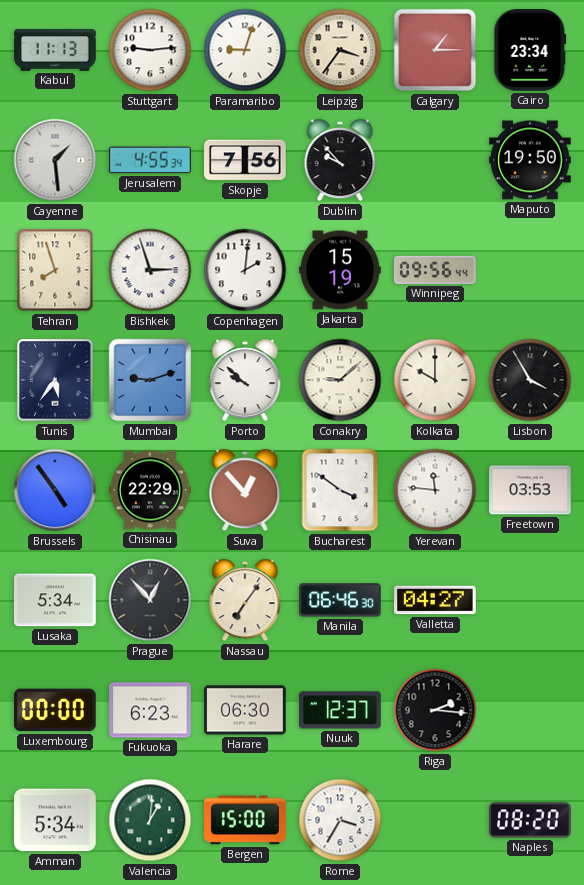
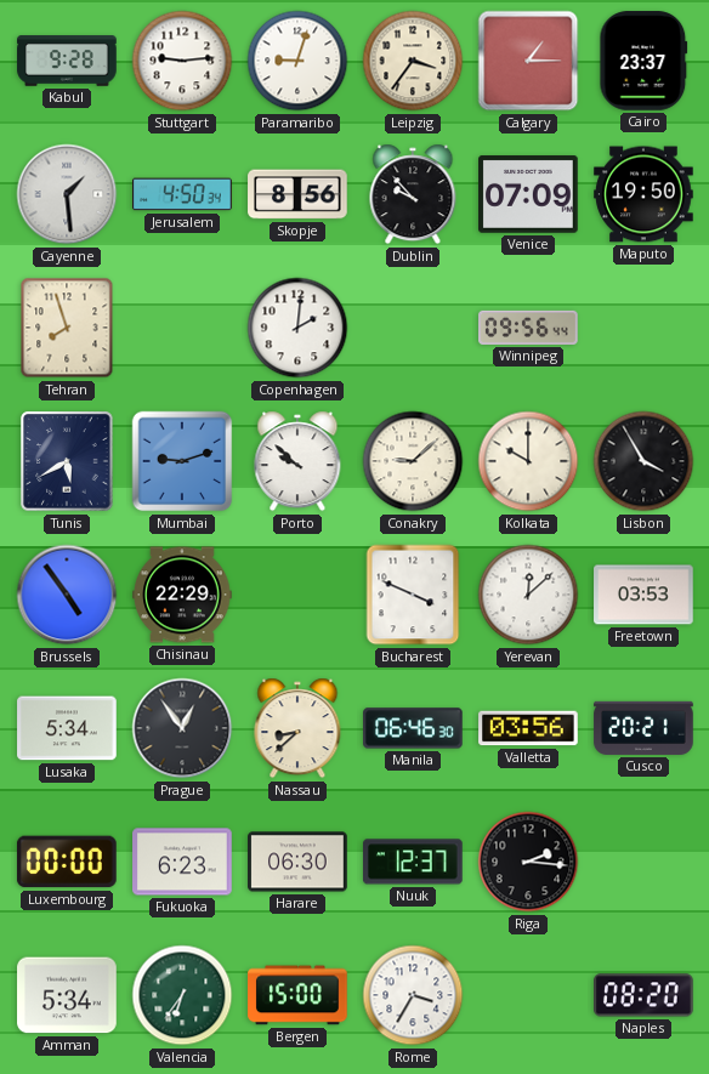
Kabul: 11:13 -> 9:28
Cairo: 23:34 -> 23:37
Jerusalem: 4:55 -> 4:50
Skopje: 7:56 -> 8:56
Venice: none -> 07:09
Bishkek: 2:57 -> none
Jakarta: 15:19 -> none
Tunis: 5:36 -> 5:40
Suva: 12:53 -> none
Bucharest: 3:51 -> 3:49
Yerevan: 11:46 -> 12:08
Prague: 12:53 -> 12:54
Nassau: 7:06 -> 8:38
Valletta: 04:27 -> 03:56
Cusco: none -> 20:21
Valencia: 1:01 -> 6:36
